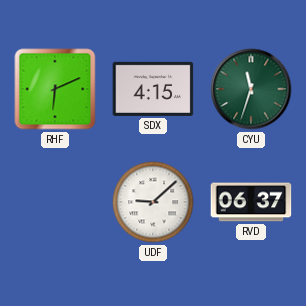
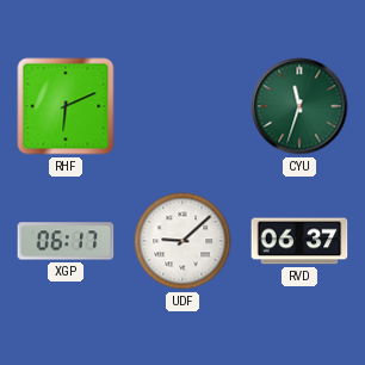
SDX: 4:15 -> none
XGP: none -> 06:17
